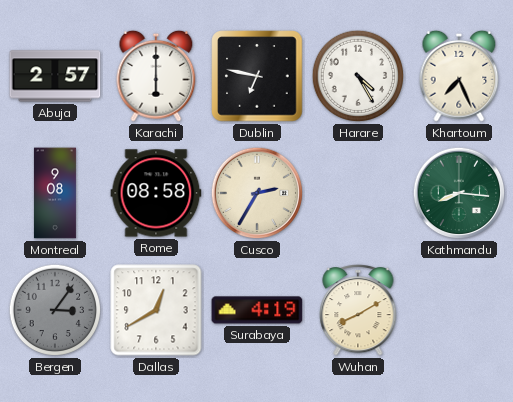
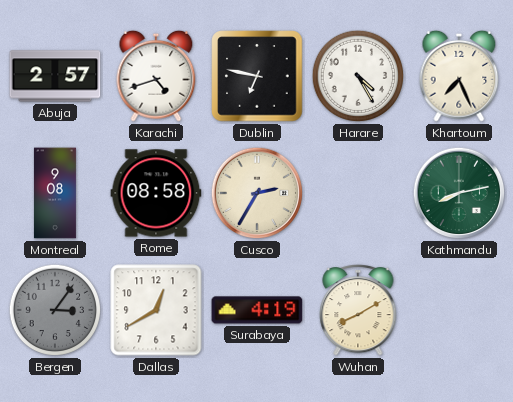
Karachi: 6:00 -> 4:42
Kathmandu: 8:16 -> 8:13
